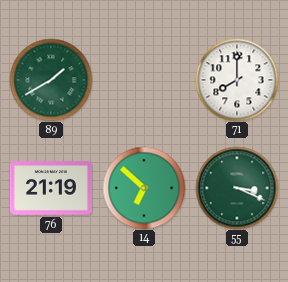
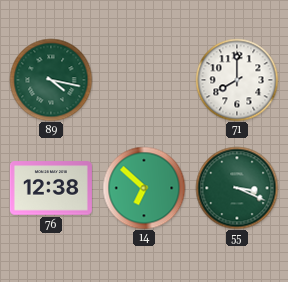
89: 1:40 -> 4:17
76: 21:19 -> 12:38
